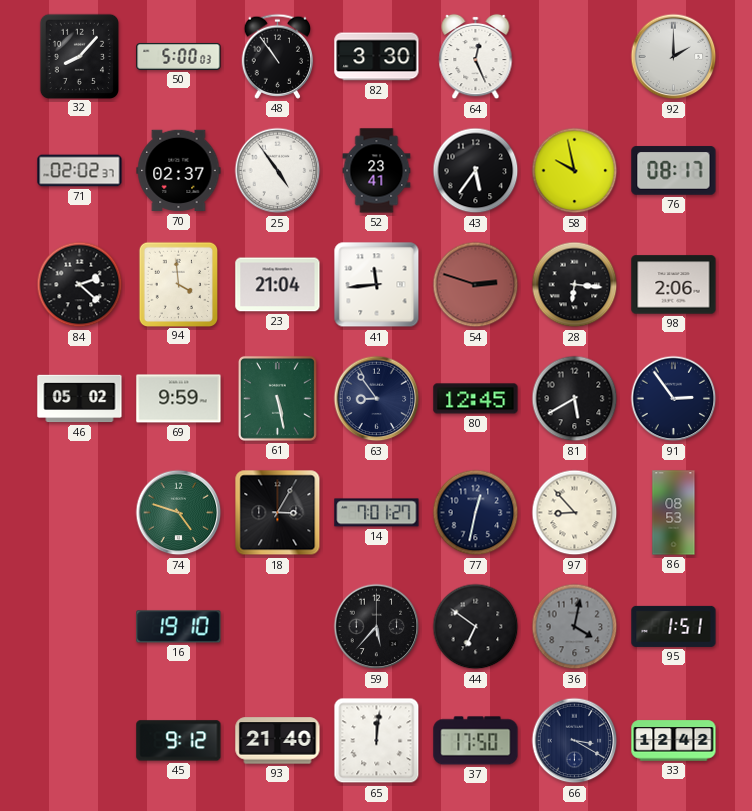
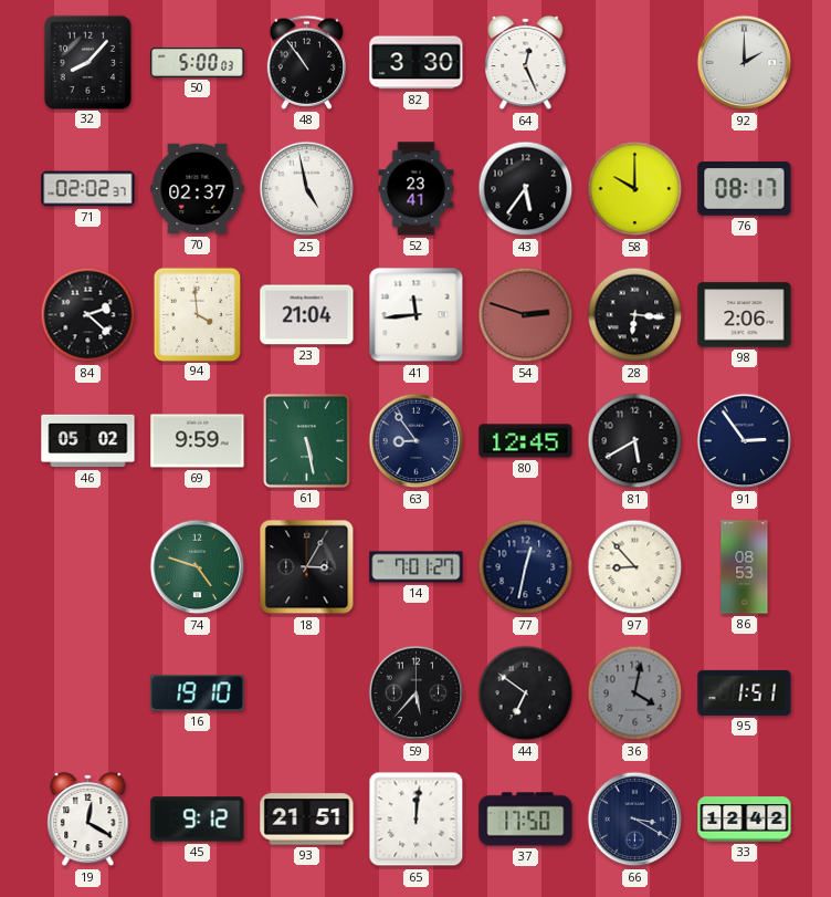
25: 4:54 -> 4:58
58: 9:58 -> 10:00
19: none -> 12:20
93: 21:40 -> 21:51
